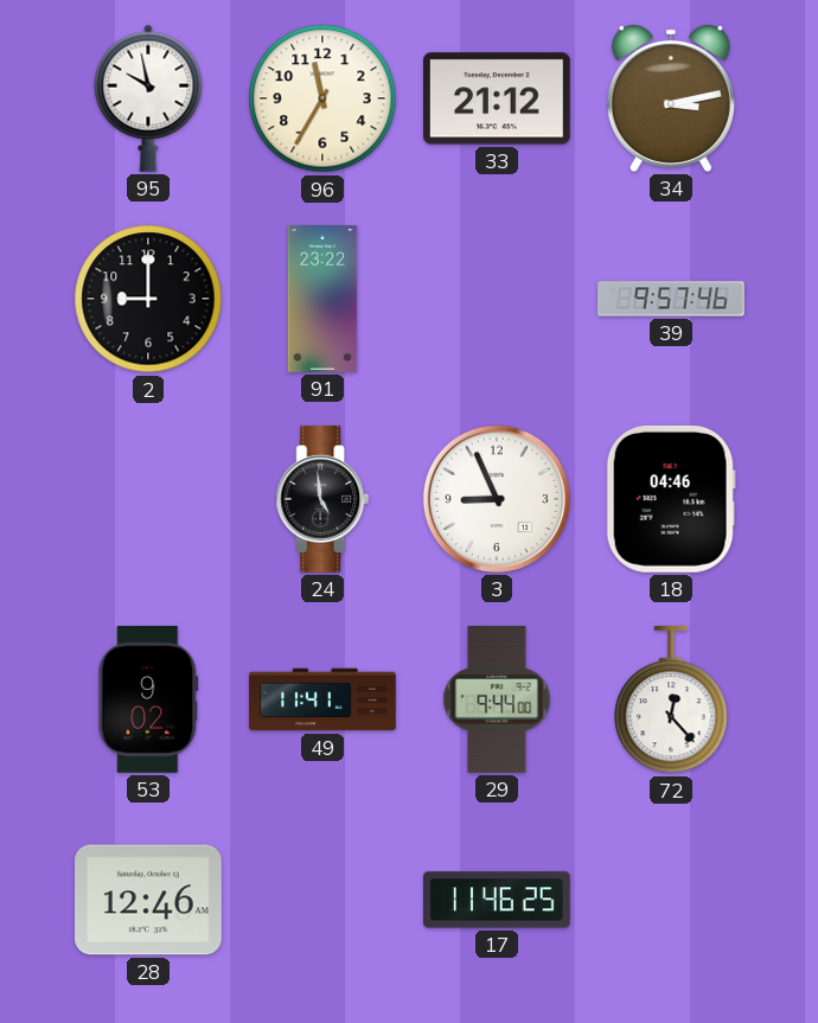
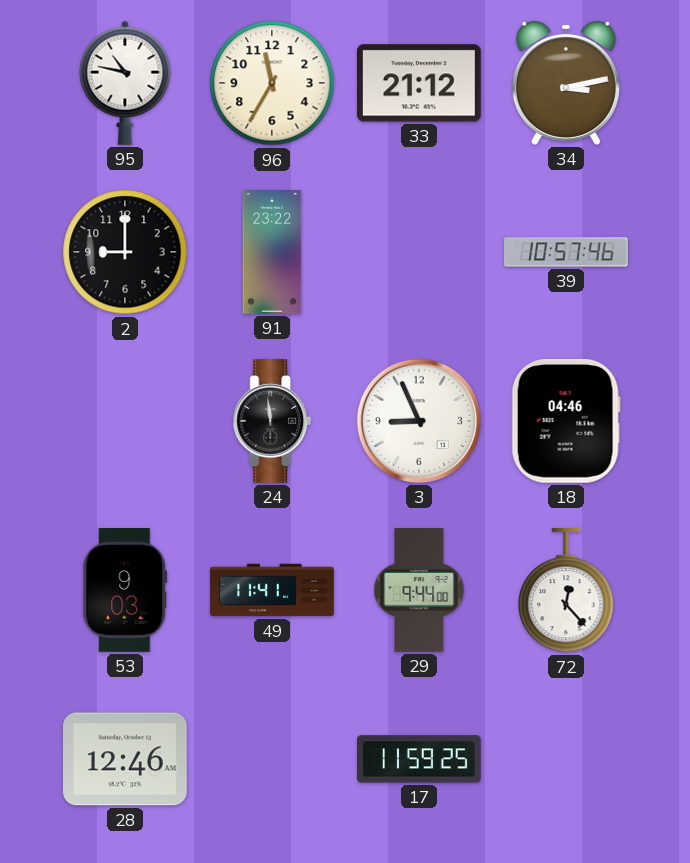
95: 9:58 -> 10:47
39: 9:57 -> 10:57
24: 4:59 -> 11:59
53: 9:02 -> 9:03
17: 11:46 -> 11:59
